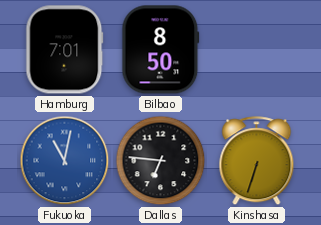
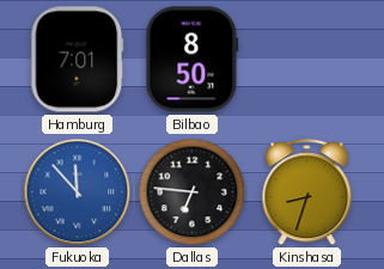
Fukuoka: 11:02 -> 11:53
Kinshasa: 6:33 -> 8:33
